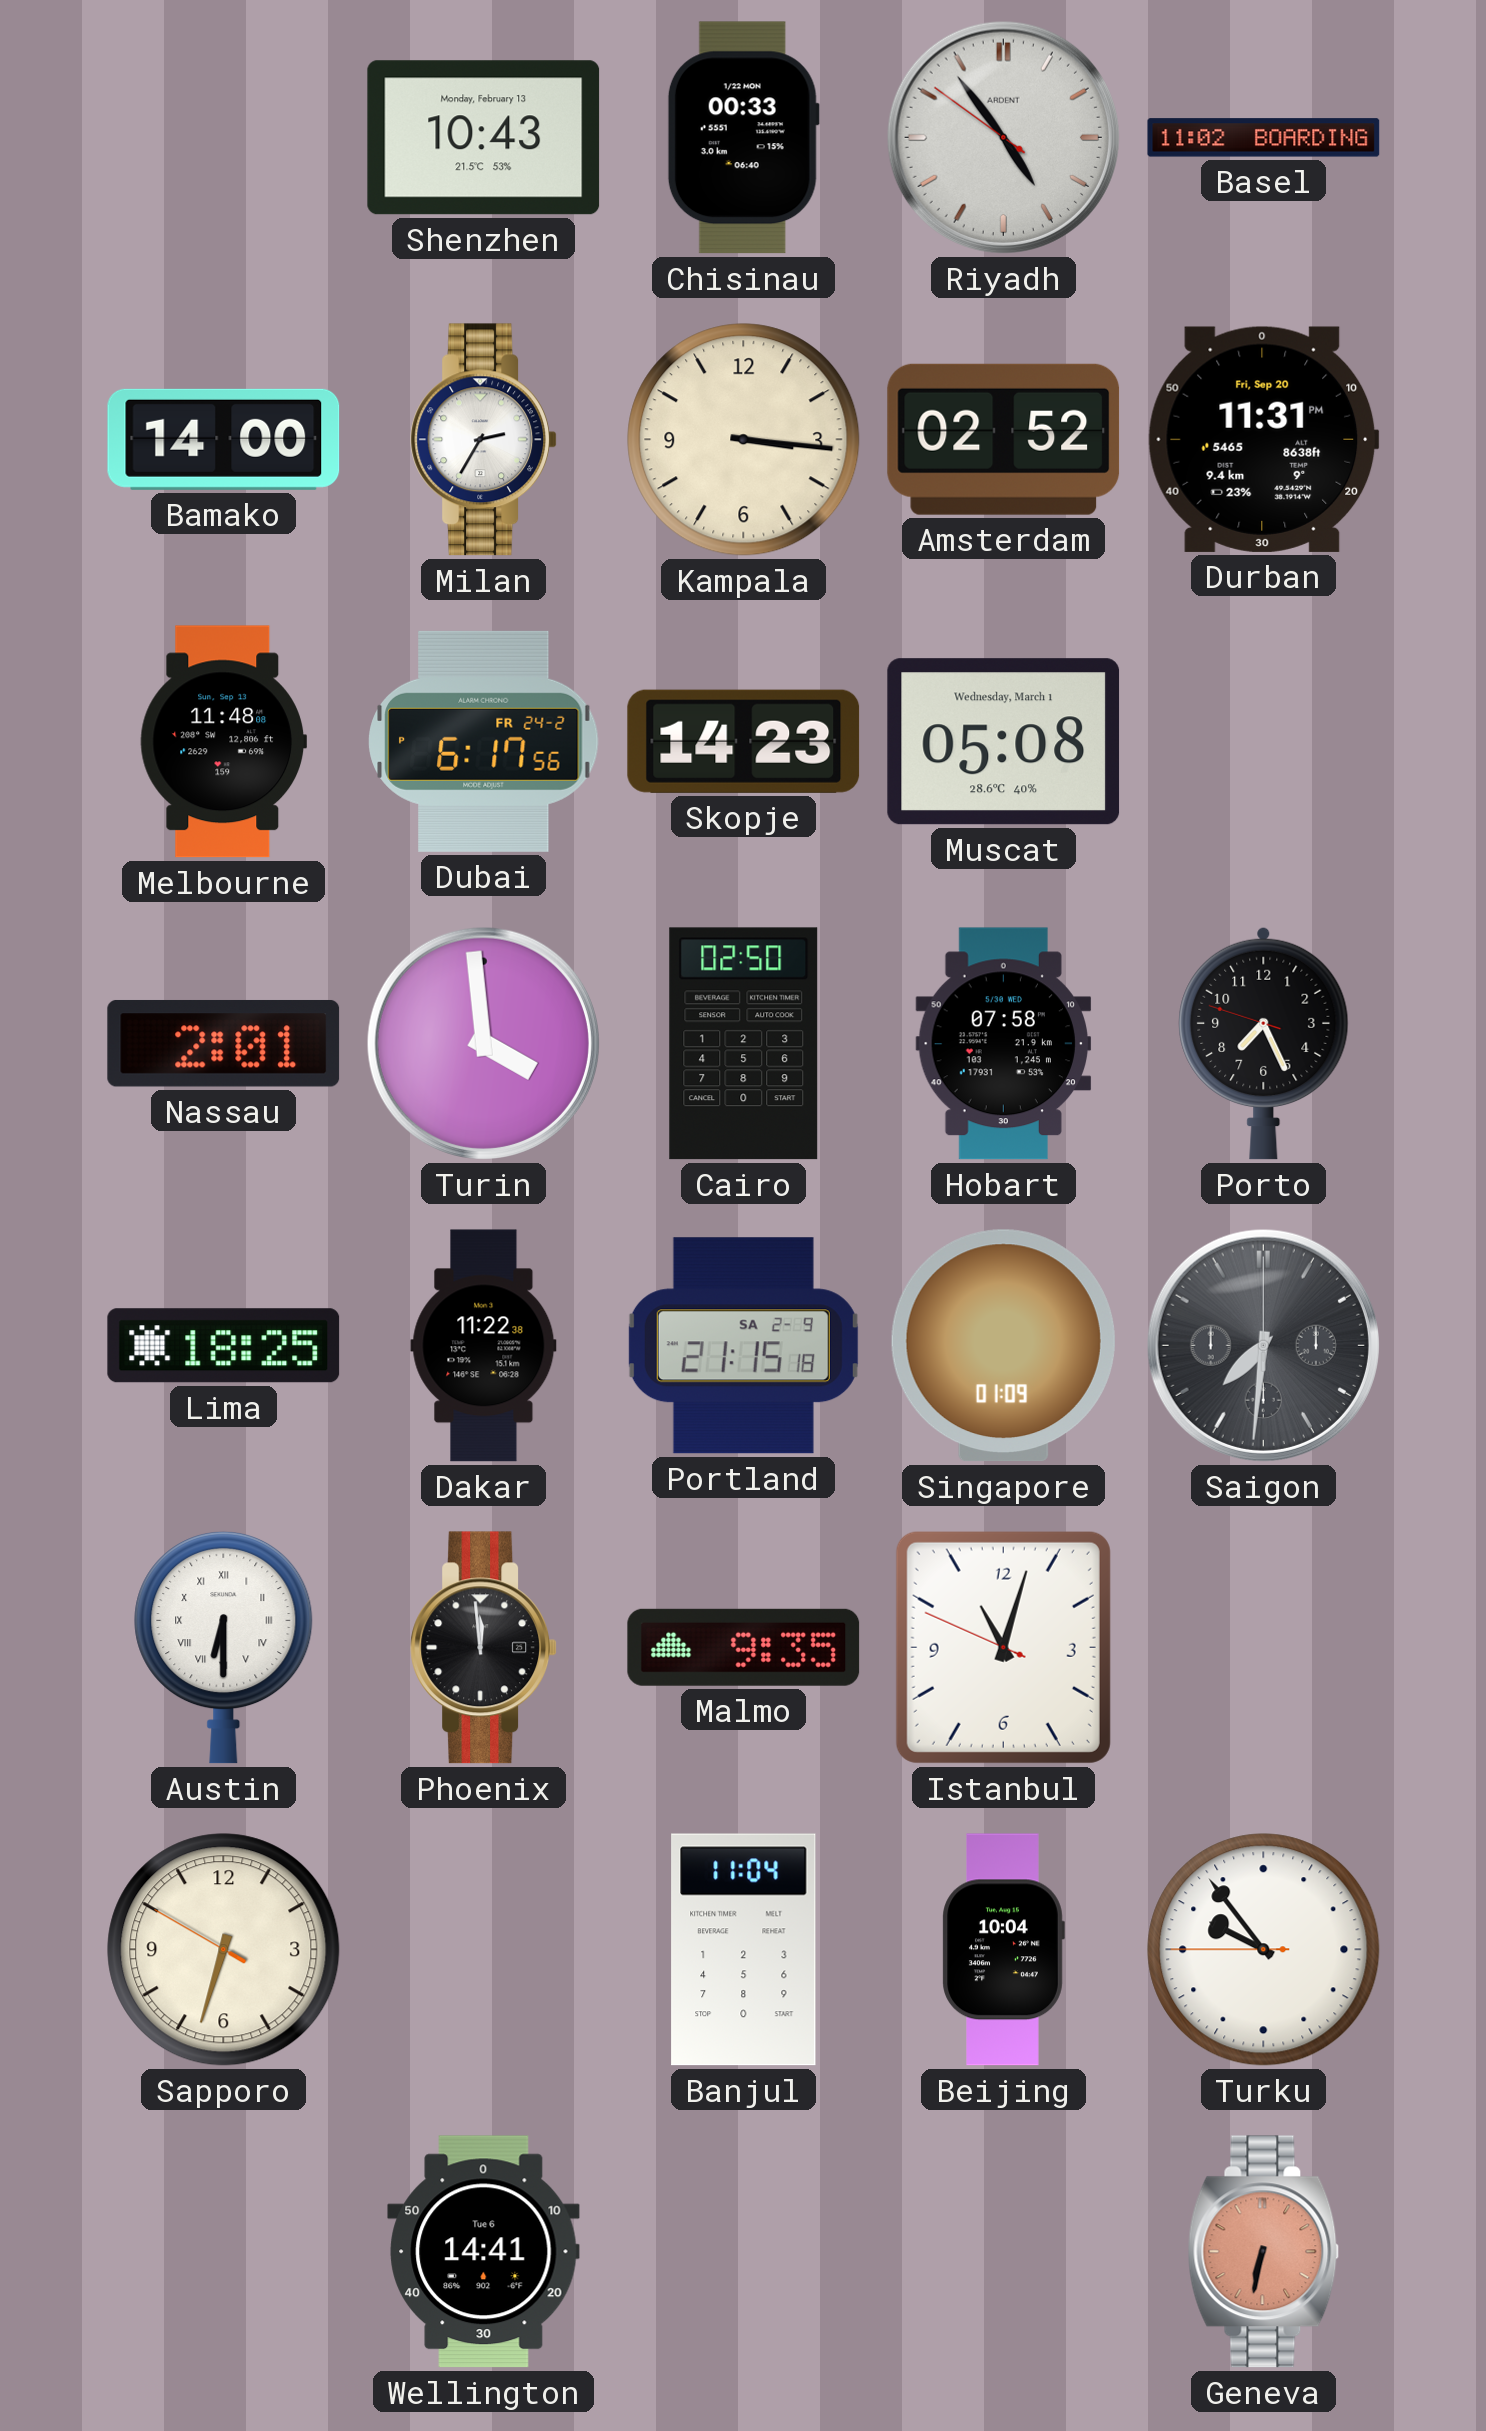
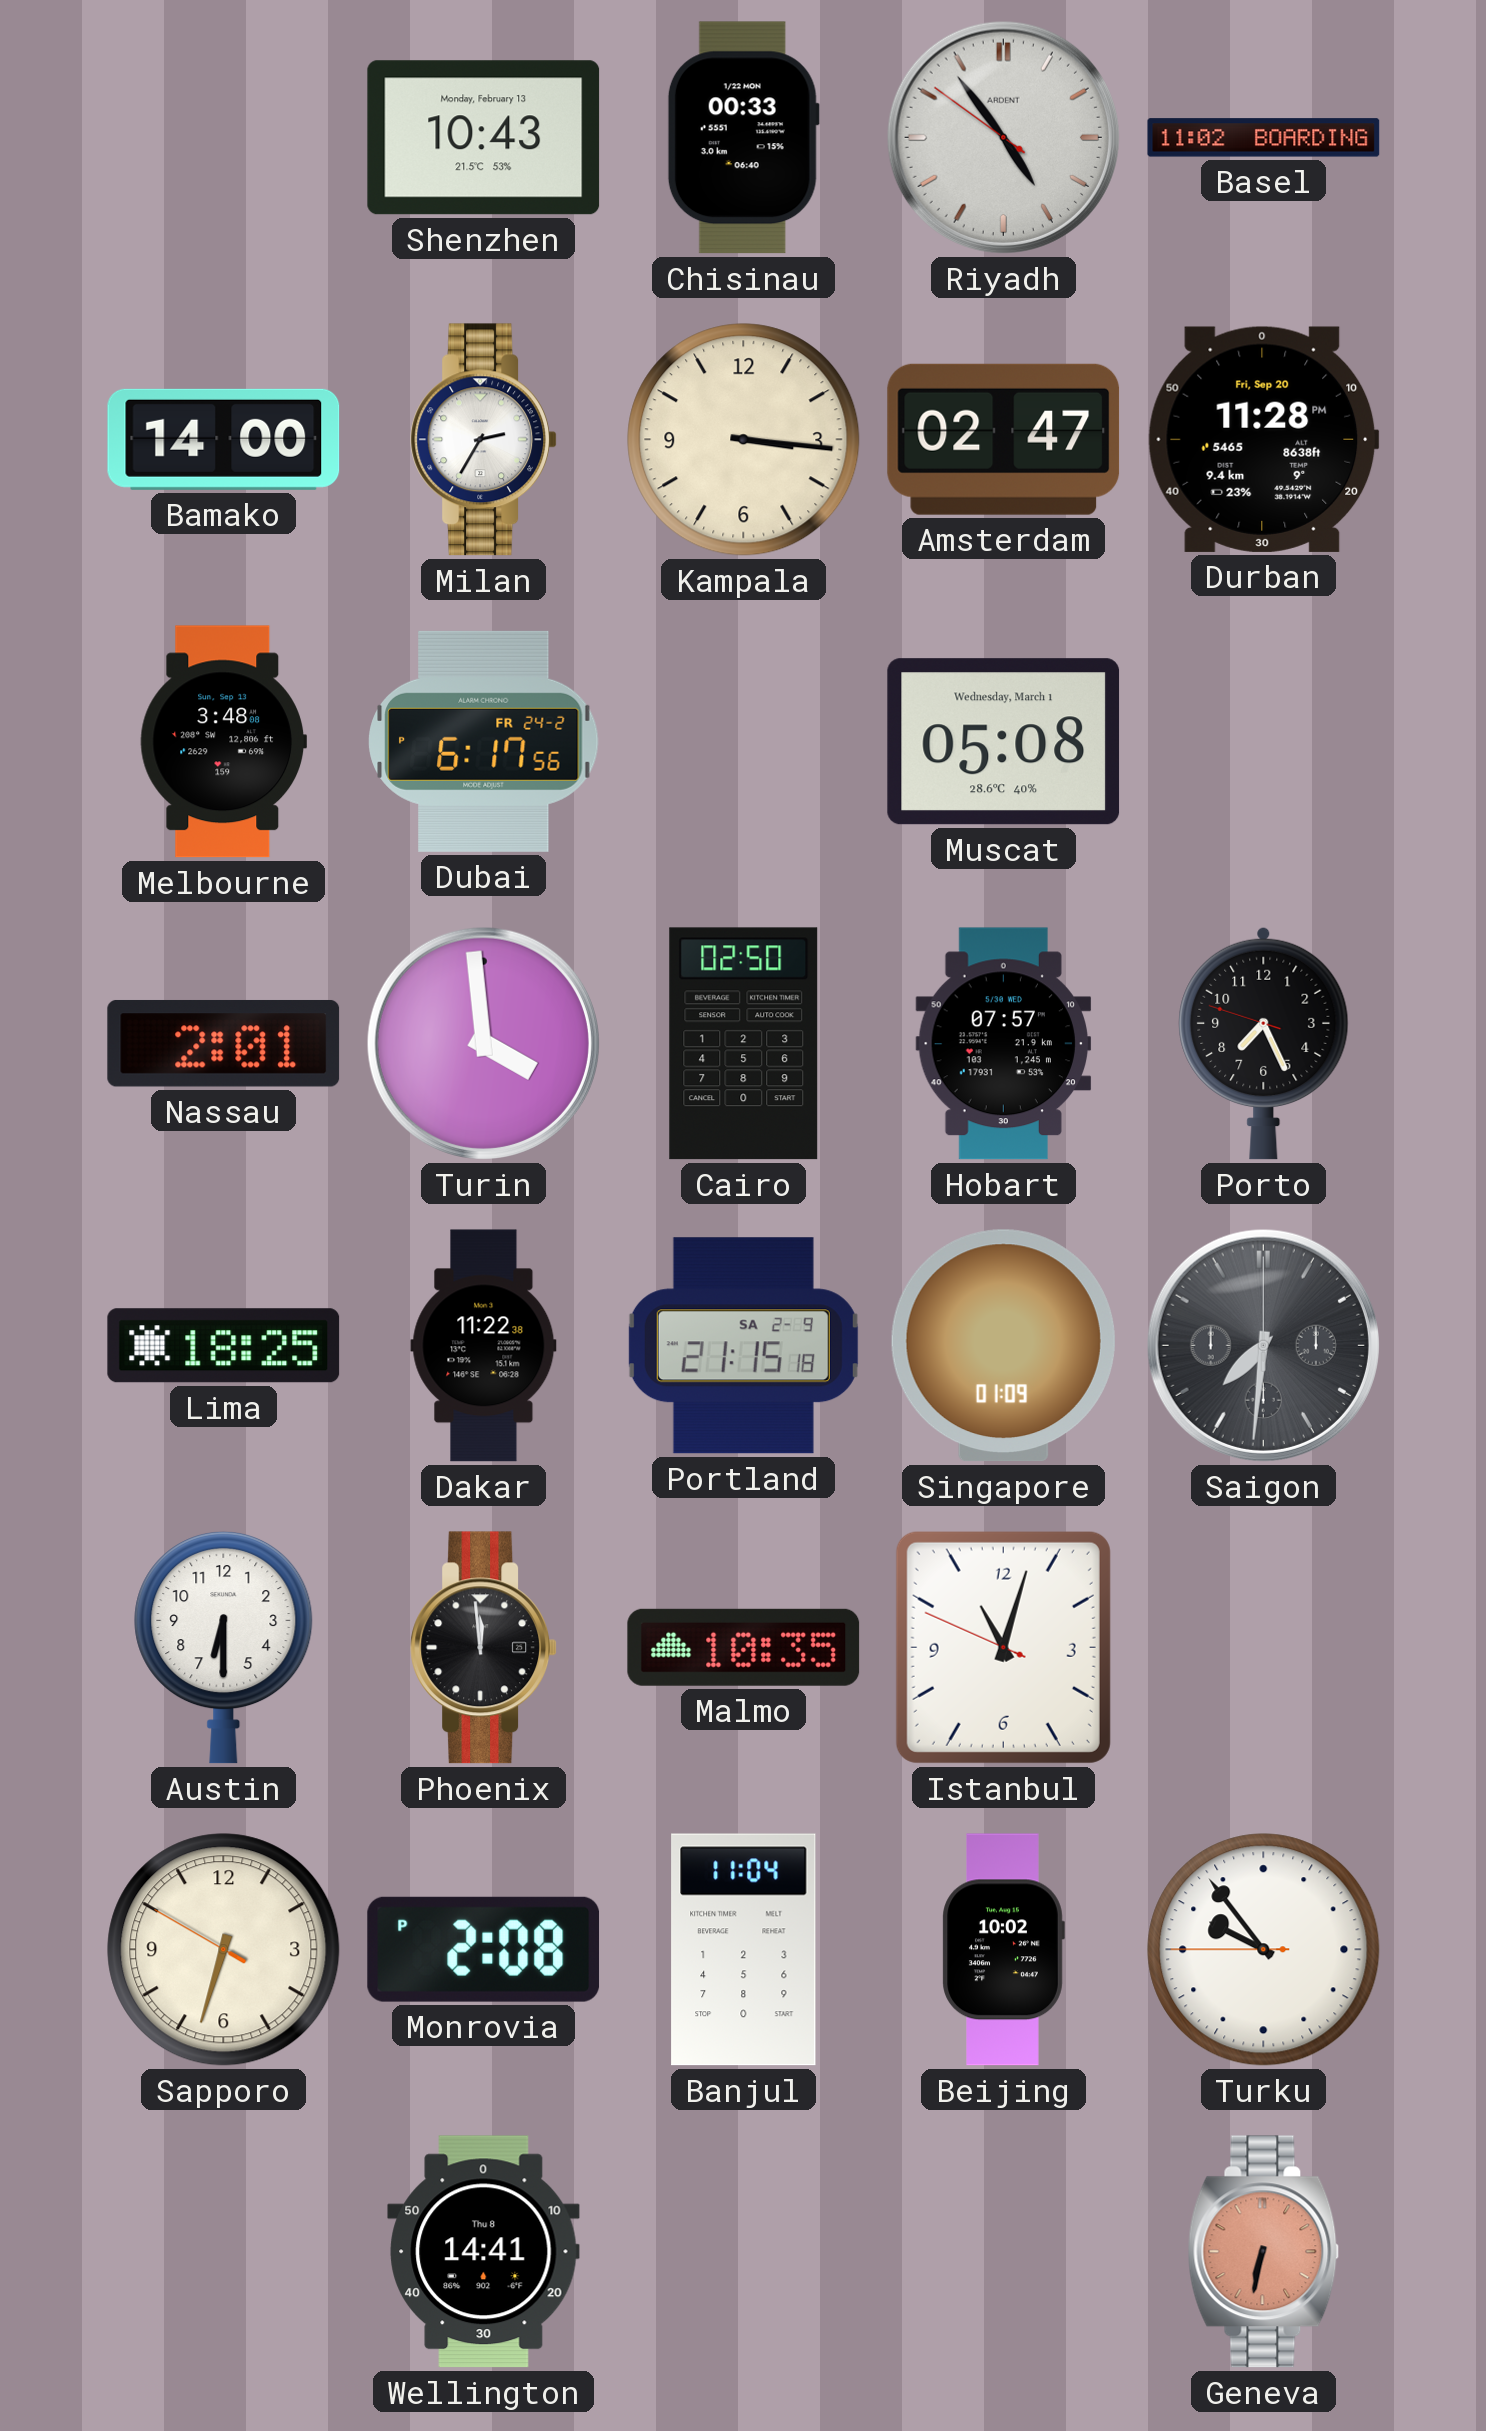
Amsterdam: 02:52 -> 02:47
Durban: 11:31 -> 11:28
Melbourne: 11:48 -> 3:48
Skopje: 14:23 -> none
Hobart: 07:58 -> 07:57
Austin numerals: Roman -> Arabic
Malmo: 9:35 -> 10:35
Monrovia: none -> 2:08
Beijing: 10:04 -> 10:02
Wellington date: Tue 6 -> Thu 8
